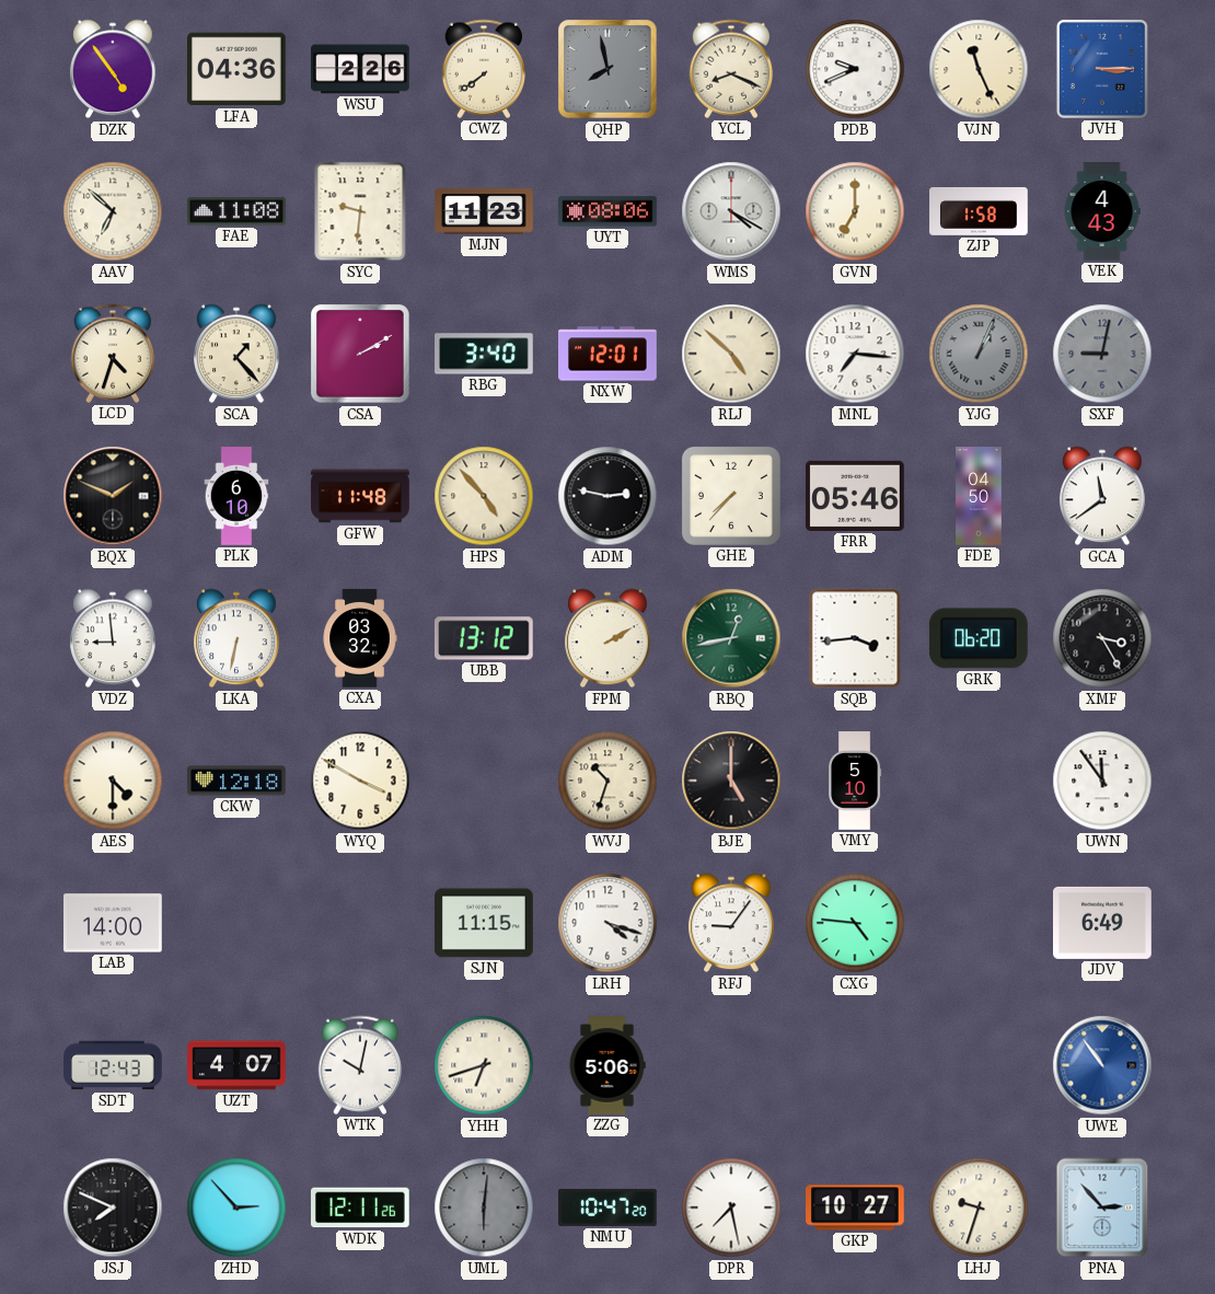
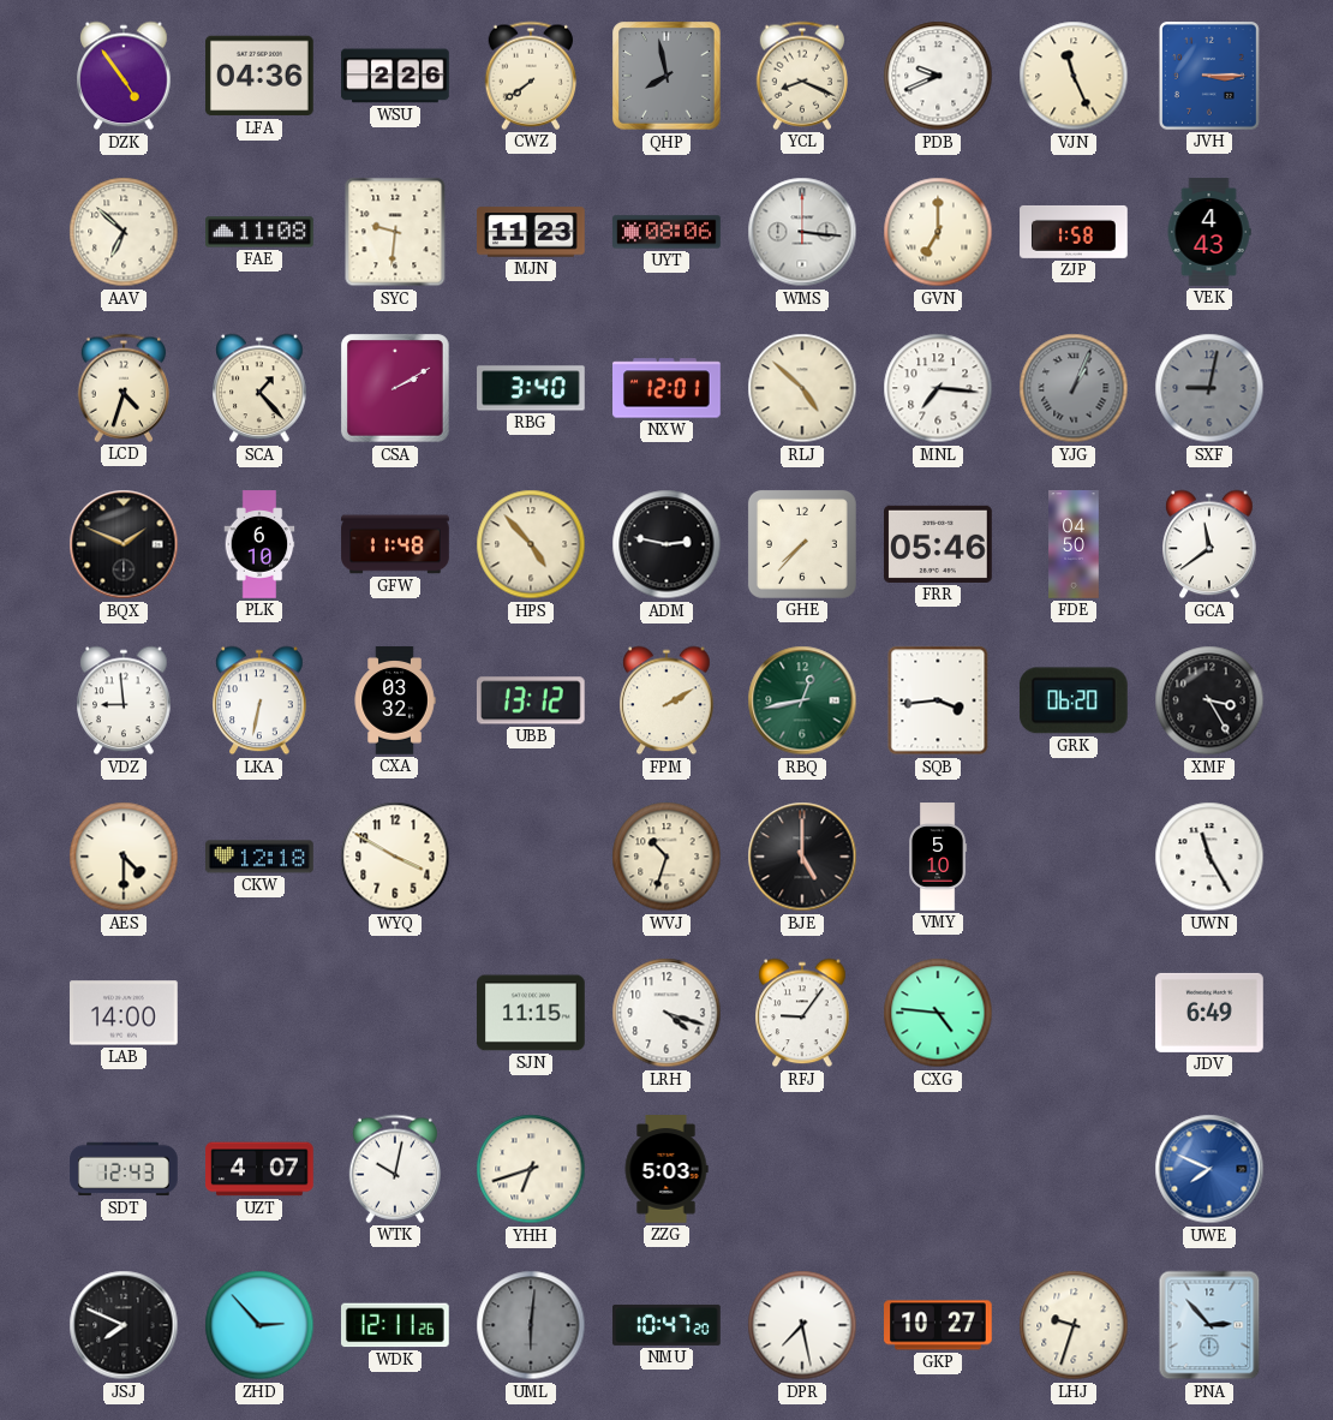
WMS: 4:20 -> 3:16
UWN: 11:54 -> 11:25
ZZG: 5:06 -> 5:03
UWE: 10:54 -> 7:49
